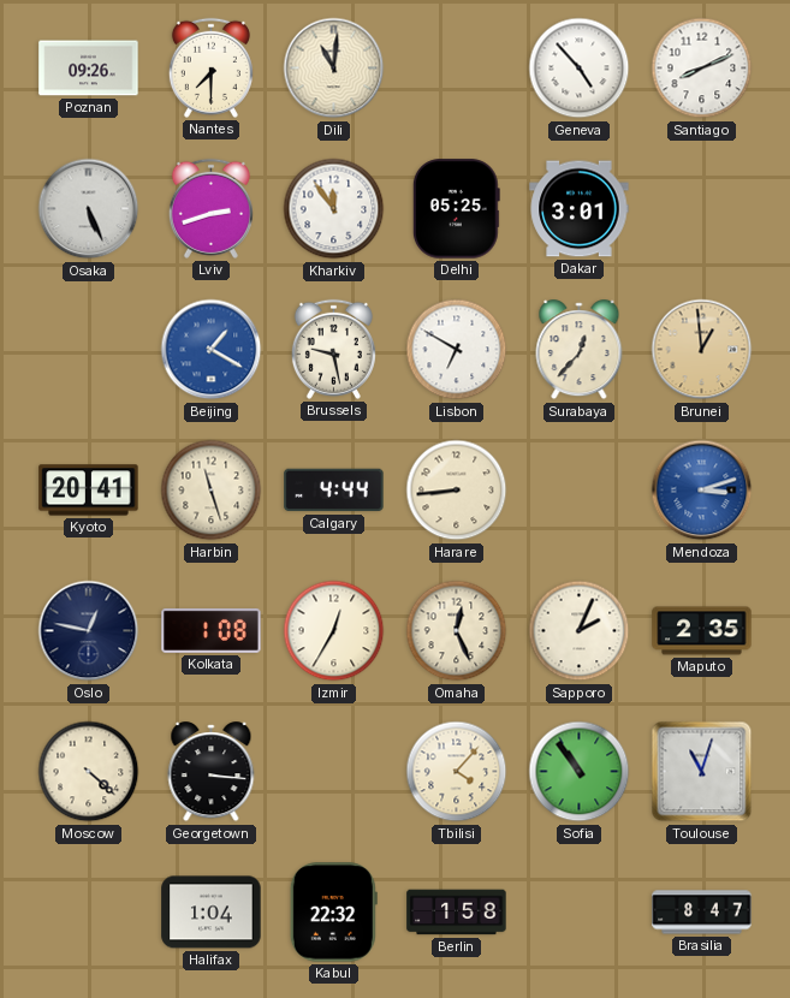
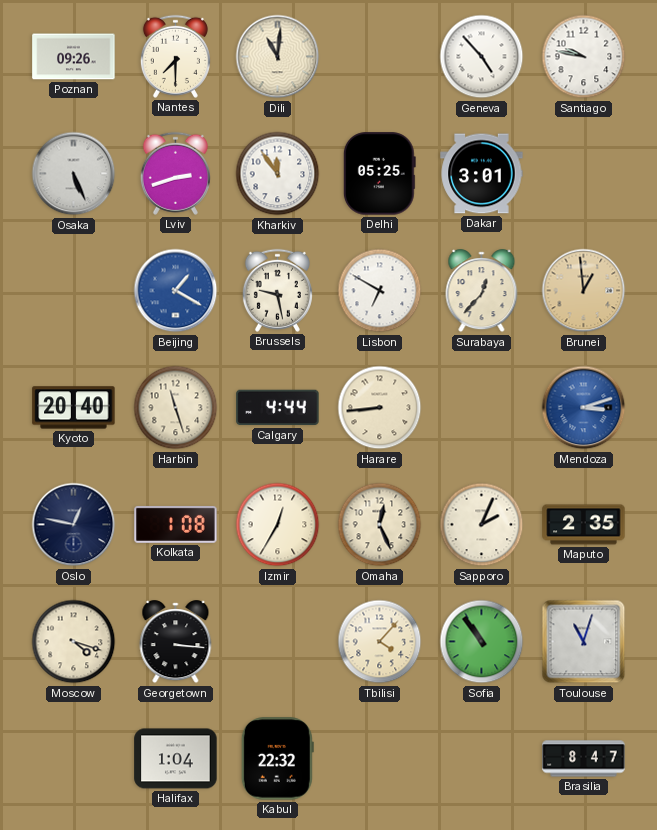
Santiago: 8:11 -> 9:47
Kyoto: 20:41 -> 20:40
Moscow: 4:22 -> 4:18
Berlin: 1:58 -> none
